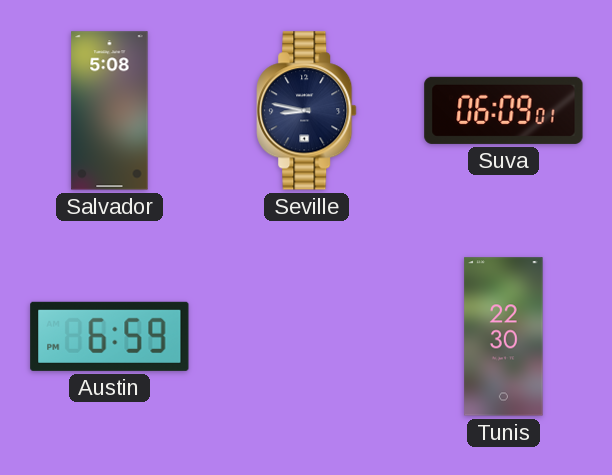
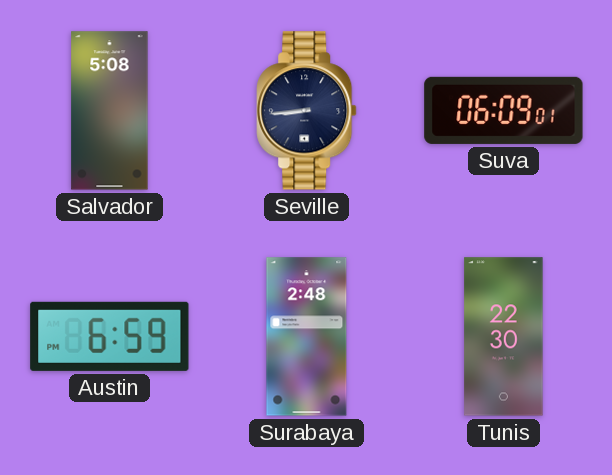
Seville: 8:47 -> 8:44
Surabaya: none -> 2:48
